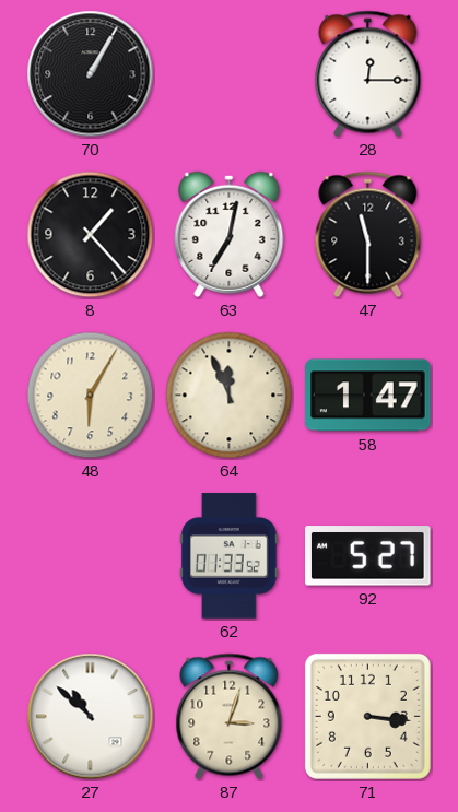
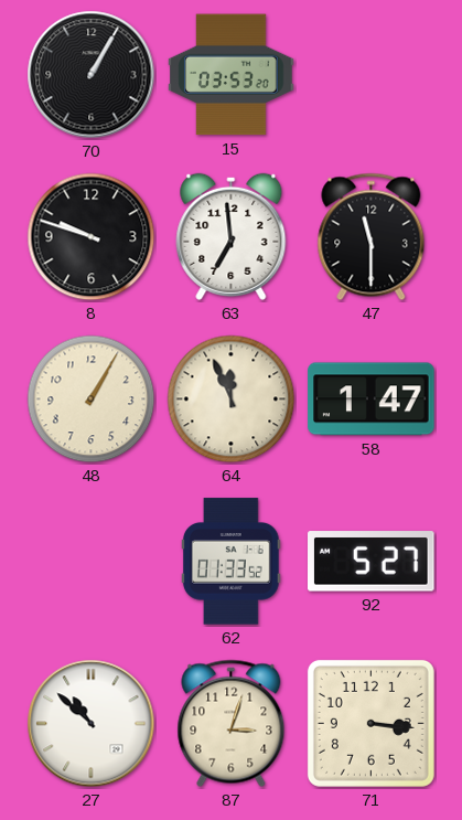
15: none -> 03:53
28: 12:15 -> none
8: 1:23 -> 9:48
63: 7:02 -> 6:59
48: 6:05 -> 1:05
